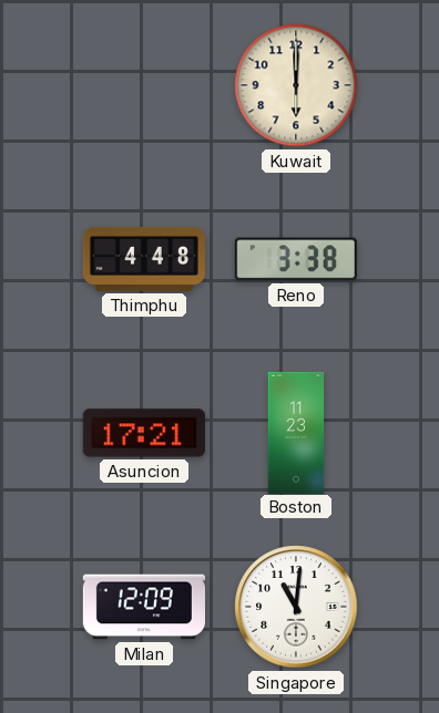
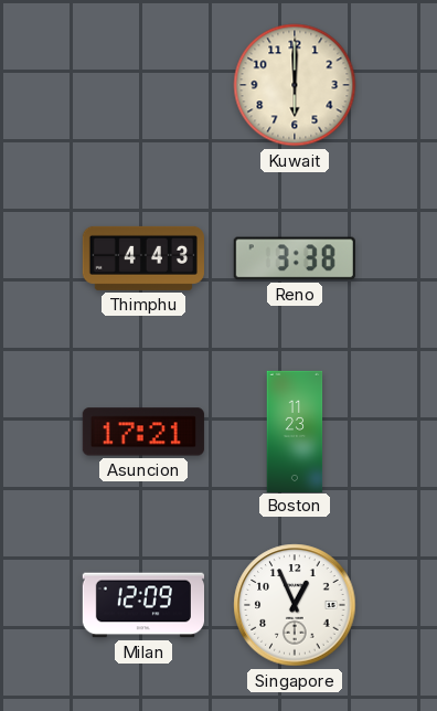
Thimphu: 4:48 -> 4:43
Singapore: 11:01 -> 12:56
